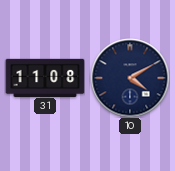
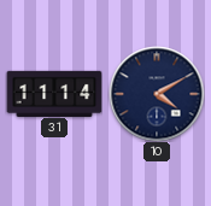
31: 11:08 -> 11:14
